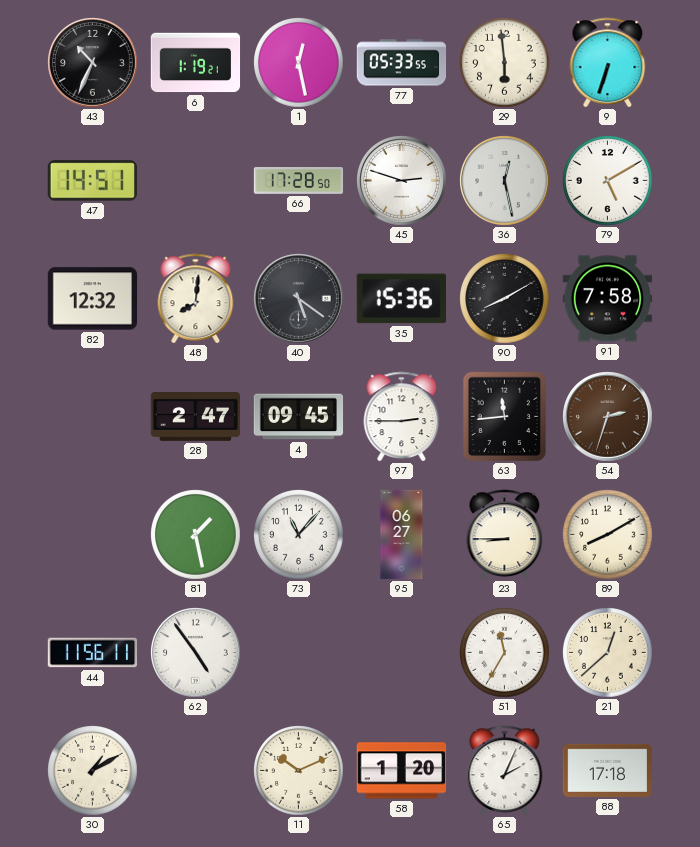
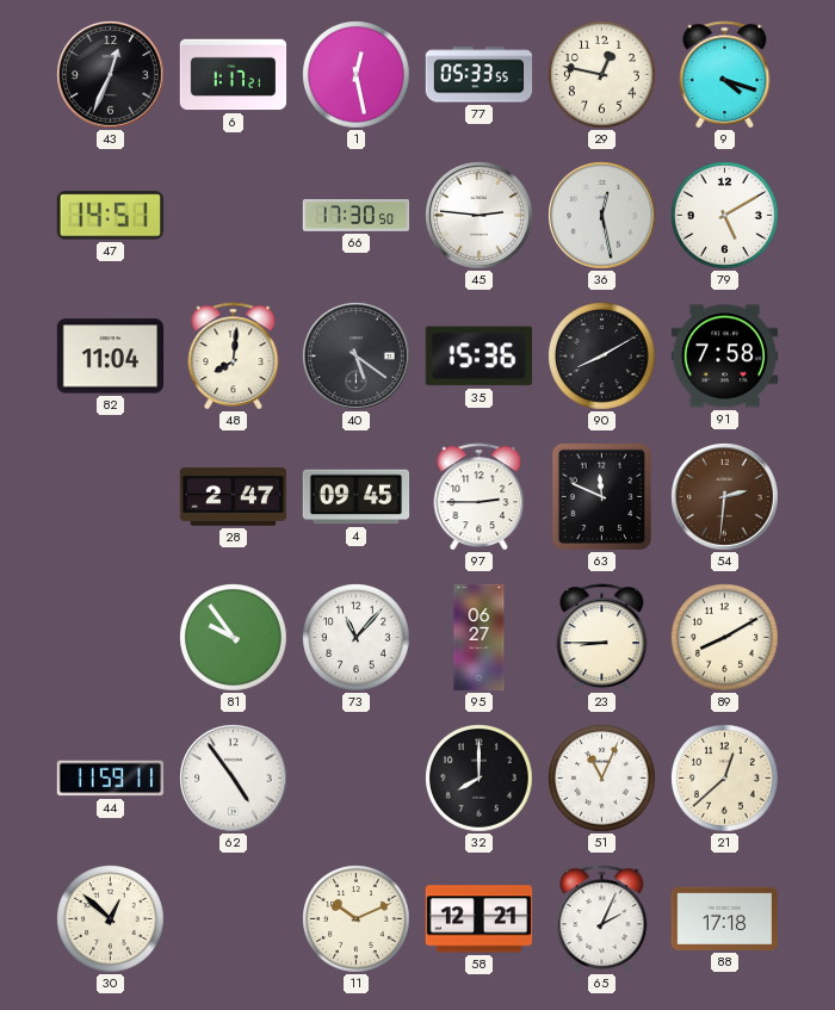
43: 10:34 -> 12:34
6: 1:19 -> 1:17
29: 5:59 -> 12:47
9: 6:33 -> 4:18
66: 17:28 -> 17:30
45: 2:48 -> 2:46
82: 12:32 -> 11:04
63: 11:44 -> 11:49
54: 2:33 -> 2:31
81: 1:28 -> 9:54
44: 11:56 -> 11:59
32: none -> 8:00
51: 11:35 -> 11:04
30: 1:10 -> 12:52
58: 1:20 -> 12:21
